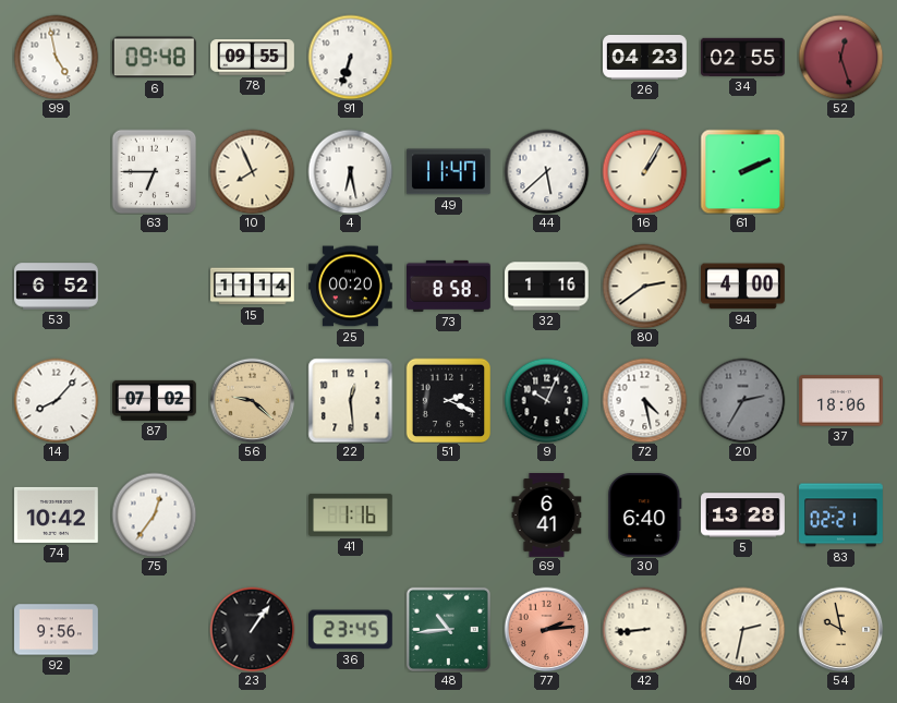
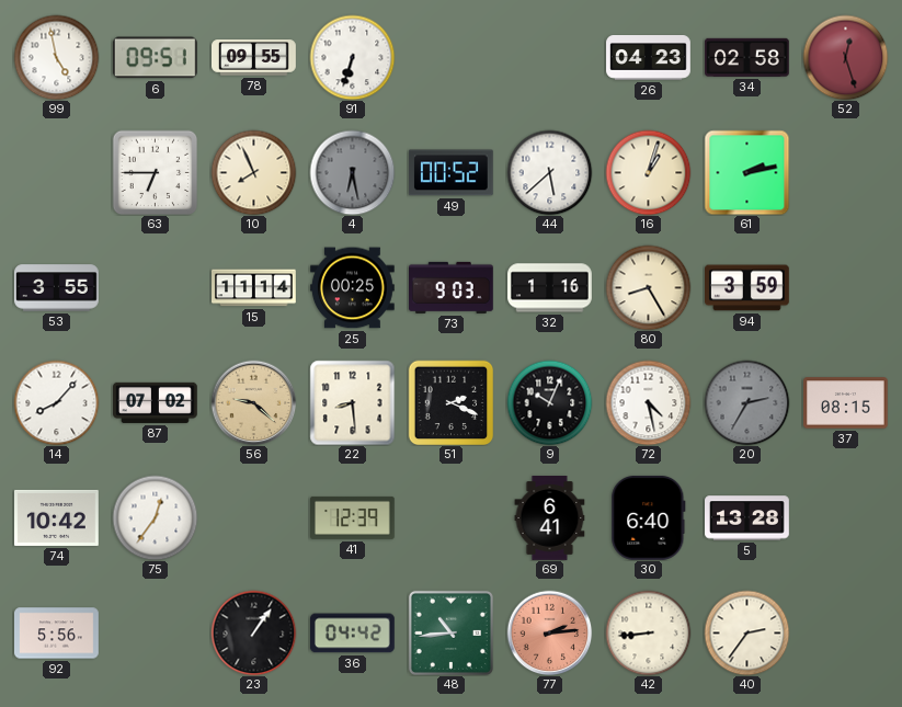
6: 09:48 -> 09:51
34: 02:55 -> 02:58
4 dial: white -> grey
49: 11:47 -> 00:52
16: 1:05 -> 1:03
61: 2:11 -> 2:13
53: 6:52 -> 3:55
25: 00:20 -> 00:25
73: 8:58 -> 9:03
80: 2:39 -> 8:25
94: 4:00 -> 3:59
22: 12:29 -> 8:29
37: 18:06 -> 08:15
41: 1:16 -> 12:39
83: 02:21 -> none
92: 9:56 -> 5:56
36: 23:45 -> 04:42
40: 2:32 -> 2:36
54: 9:58 -> none
